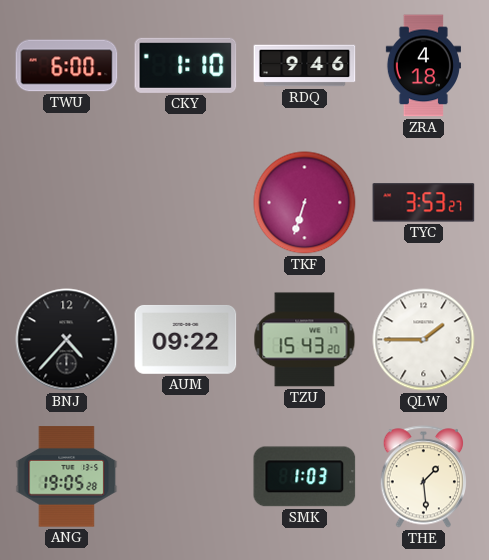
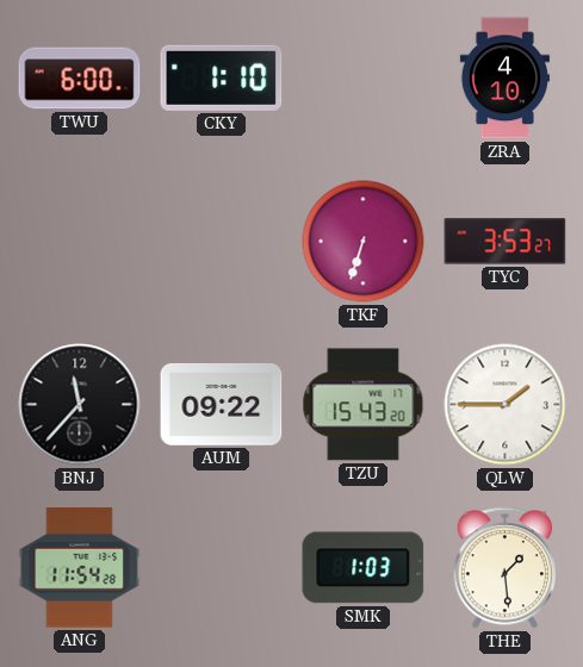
RDQ: 9:46 -> none
ZRA: 4:18 -> 4:10
BNJ: 4:37 -> 11:37
ANG: 19:05 -> 11:54
